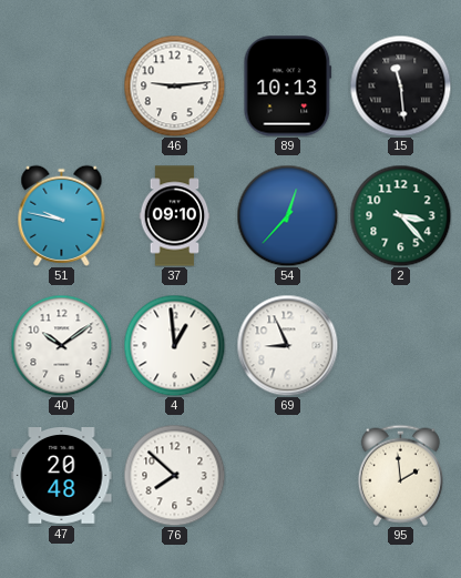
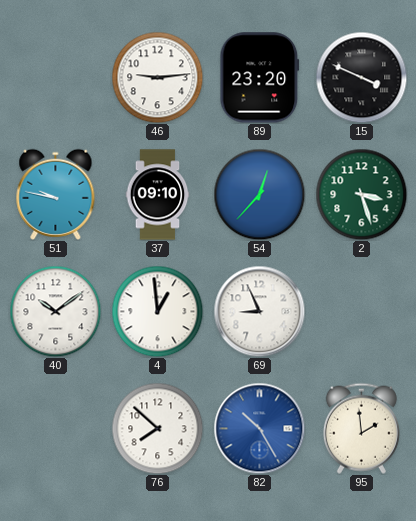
89: 10:13 -> 23:20
15: 11:29 -> 3:49
2: 3:23 -> 3:27
47: 20:48 -> none
82: none -> 10:25
